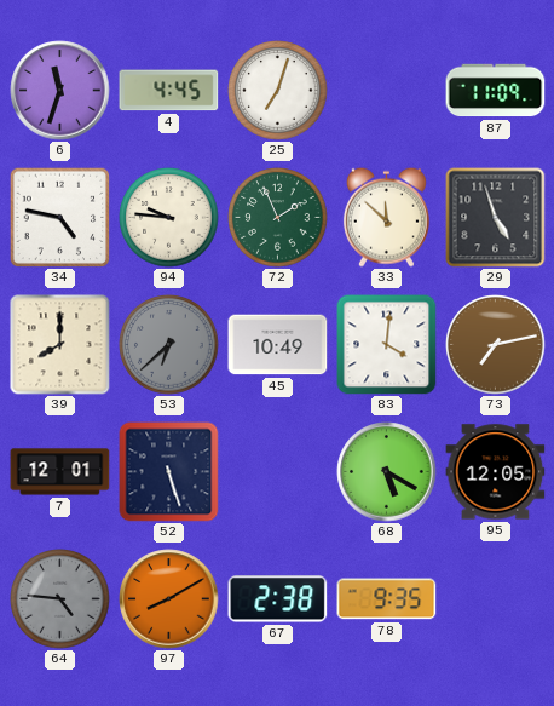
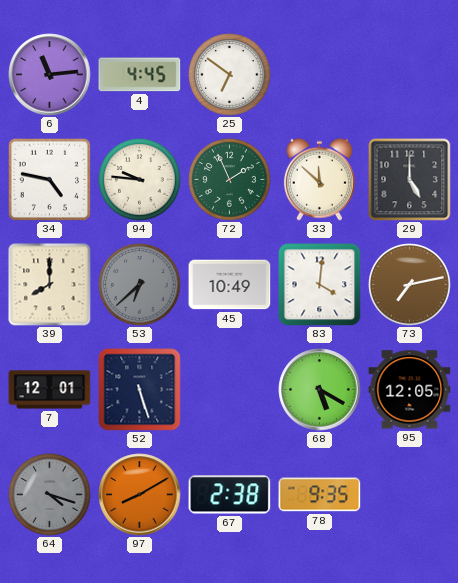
6: 11:33 -> 11:14
25: 7:03 -> 6:51
87: 11:09 -> none
29: 4:57 -> 5:00
64: 4:46 -> 4:18
